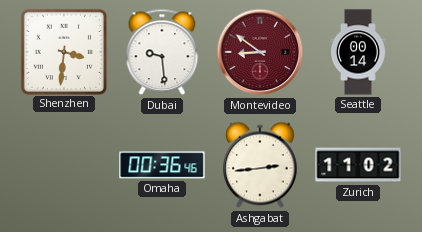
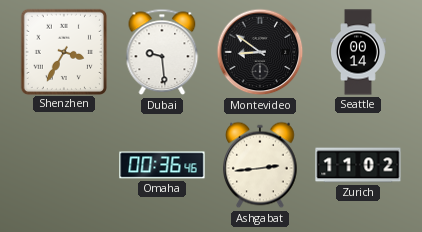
Shenzhen: 3:31 -> 3:35
Montevideo dial: burgundy -> black
